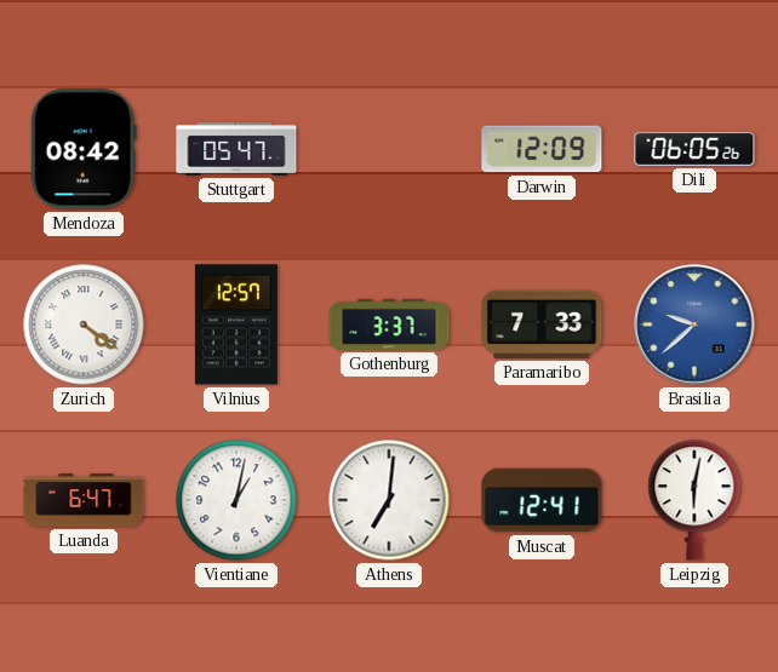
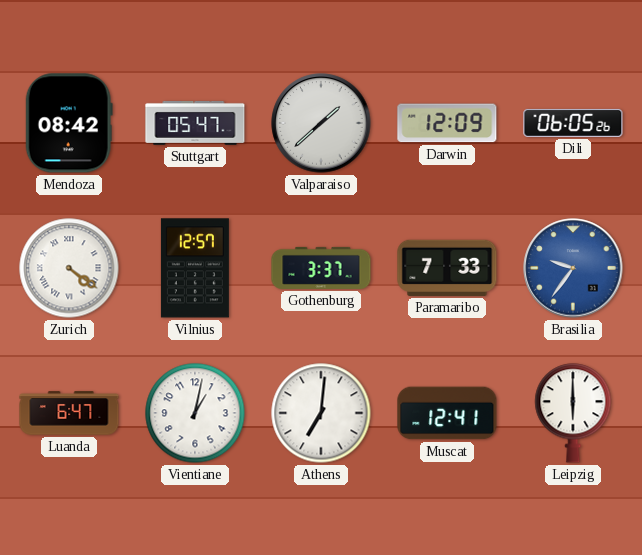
Valparaiso: none -> 1:38
Brasilia: 9:38 -> 9:36
Leipzig: 6:02 -> 6:00
